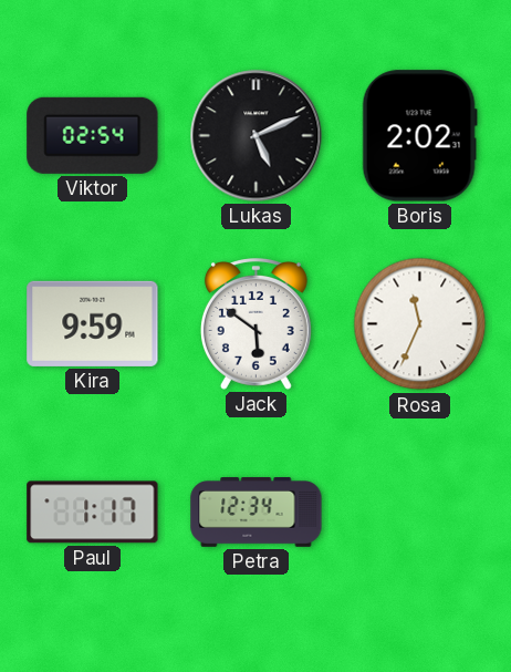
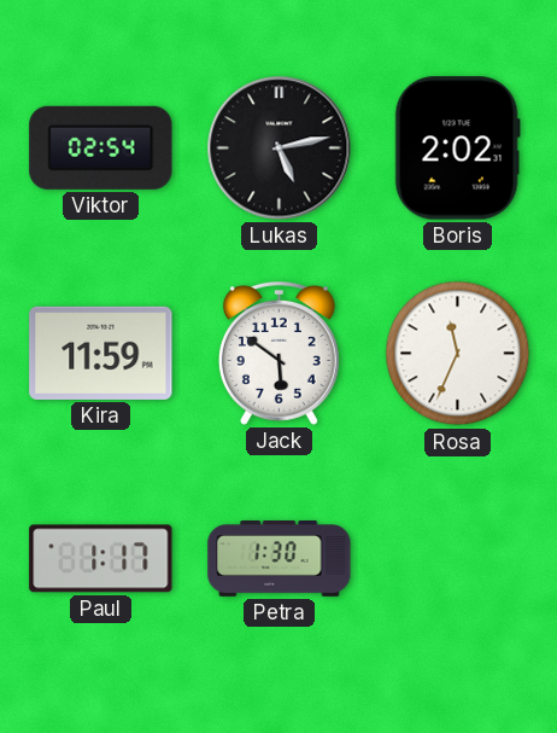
Lukas: 5:11 -> 5:13
Kira: 9:59 -> 11:59
Petra: 12:34 -> 1:30
